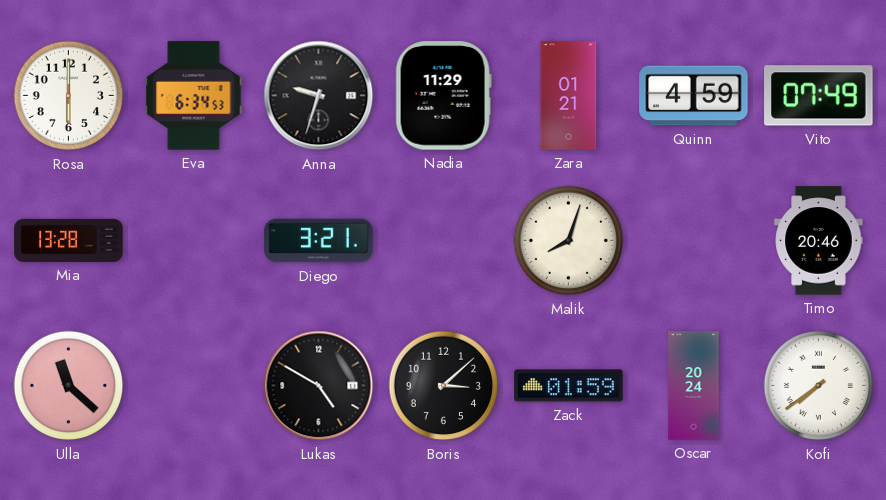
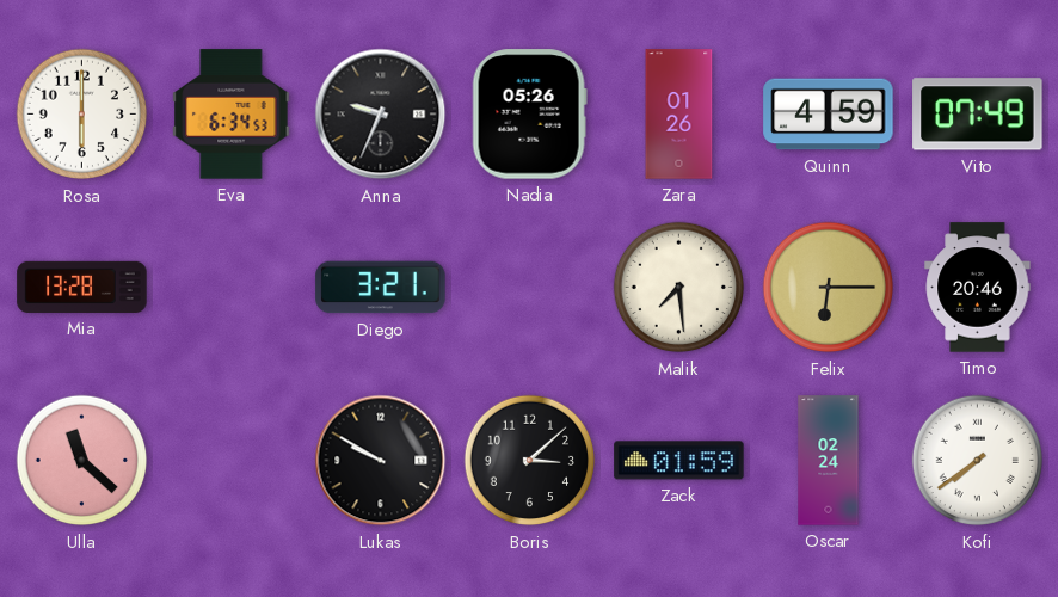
Anna: 9:33 -> 9:34
Nadia: 11:29 -> 05:26
Zara: 01:21 -> 01:26
Malik: 8:03 -> 7:29
Felix: none -> 6:15
Lukas: 4:50 -> 9:50
Oscar: 20:24 -> 02:24
